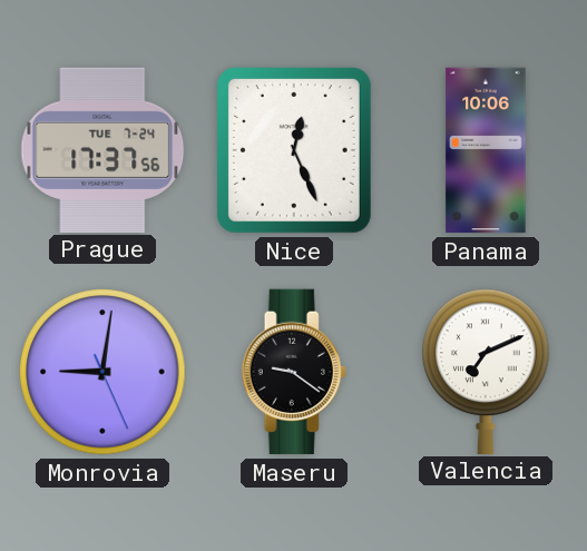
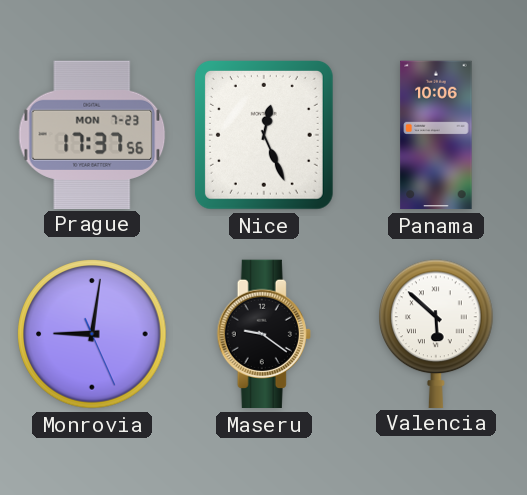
Prague date: TUE 7-24 -> MON 7-23
Valencia: 7:11 -> 5:52
